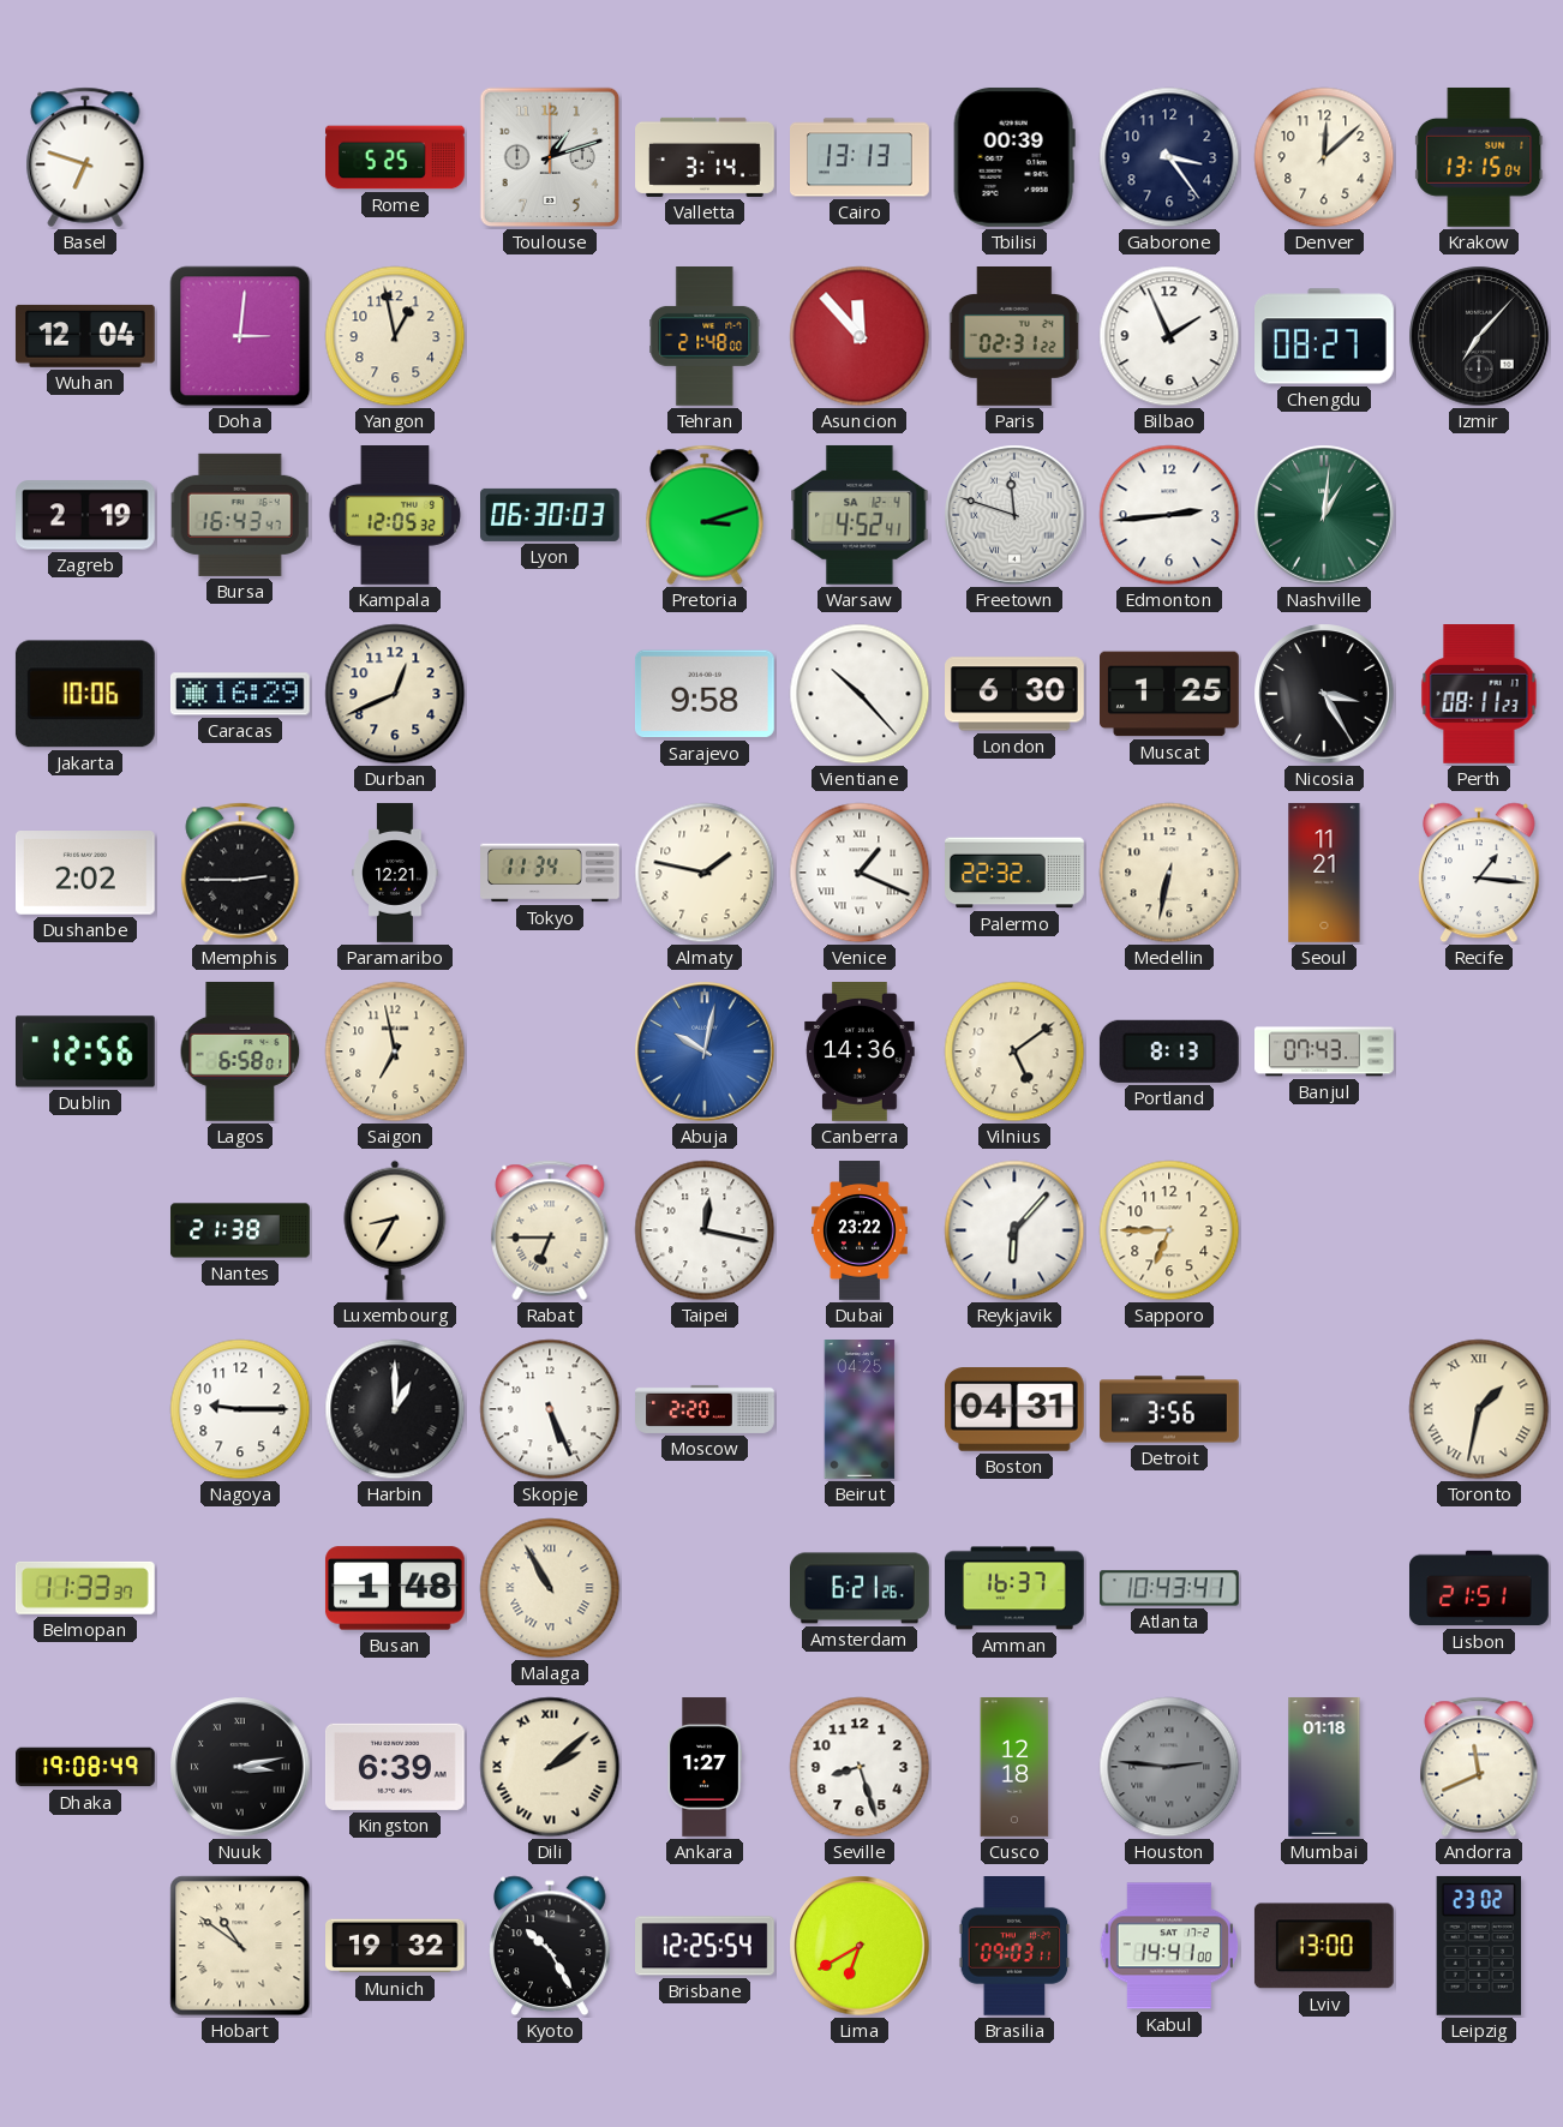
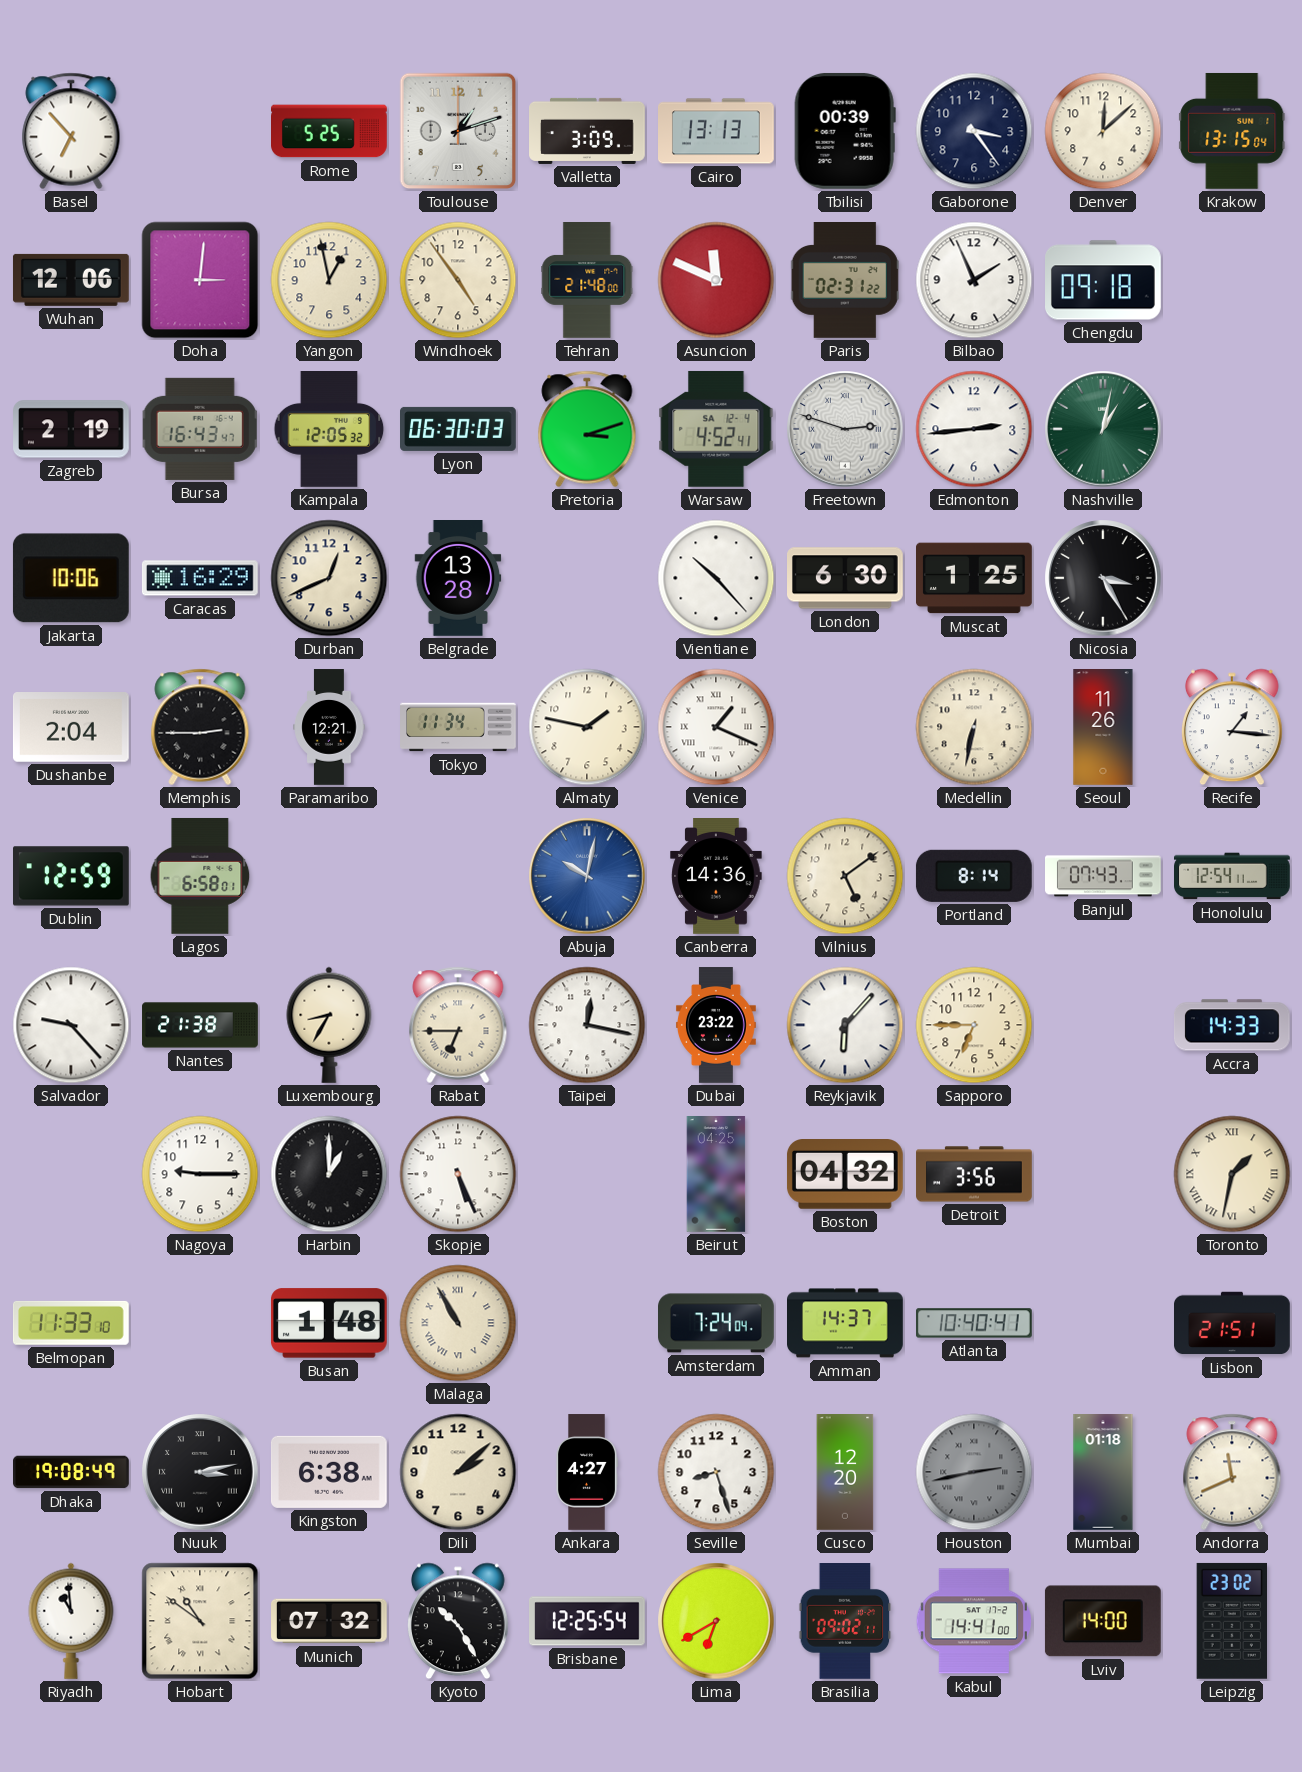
Basel: 6:48 -> 6:53
Valletta: 3:14 -> 3:09
Wuhan: 12:04 -> 12:06
Windhoek: none -> 4:54
Asuncion: 11:53 -> 11:49
Chengdu: 08:27 -> 09:18
Izmir: 7:07 -> none
Freetown: 11:48 -> 2:48
Nashville: 1:01 -> 1:02
Belgrade: none -> 13:28
Sarajevo: 9:58 -> none
Perth: 08:11 -> none
Dushanbe: 2:02 -> 2:04
Palermo: 22:32 -> none
Seoul: 11:21 -> 11:26
Dublin: 12:56 -> 12:59
Saigon: 6:58 -> none
Portland: 8:13 -> 8:14
Honolulu: none -> 12:54
Salvador: none -> 9:23
Accra: none -> 14:33
Moscow: 2:20 -> none
Boston: 04:31 -> 04:32
Belmopan: 11:33:37 -> 11:33:10
Amsterdam: 6:21 -> 7:24
Amman: 16:37 -> 14:37
Atlanta: 10:43 -> 10:40
Kingston: 6:39 -> 6:38
Dili numerals: Roman -> Arabic
Ankara: 1:27 -> 4:27
Cusco: 12:18 -> 12:20
Houston: 2:46 -> 2:43
Riyadh: none -> 10:59
Munich: 19:32 -> 07:32
Brasilia: 09:03 -> 09:02
Lviv: 13:00 -> 14:00
